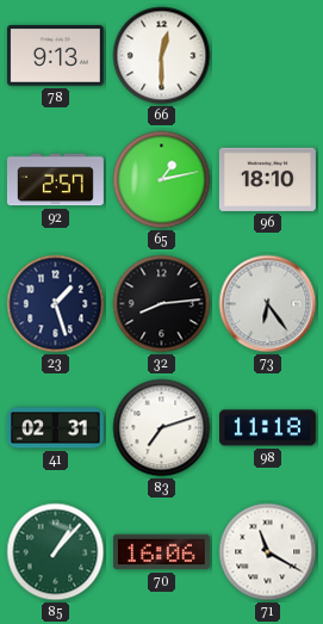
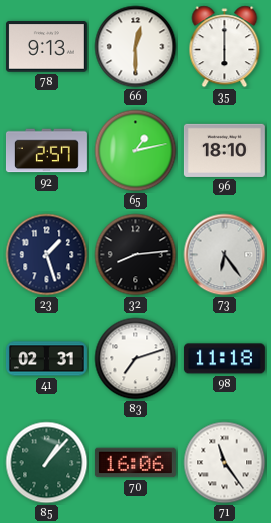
35: none -> 6:00
71: 11:20 -> 11:24
